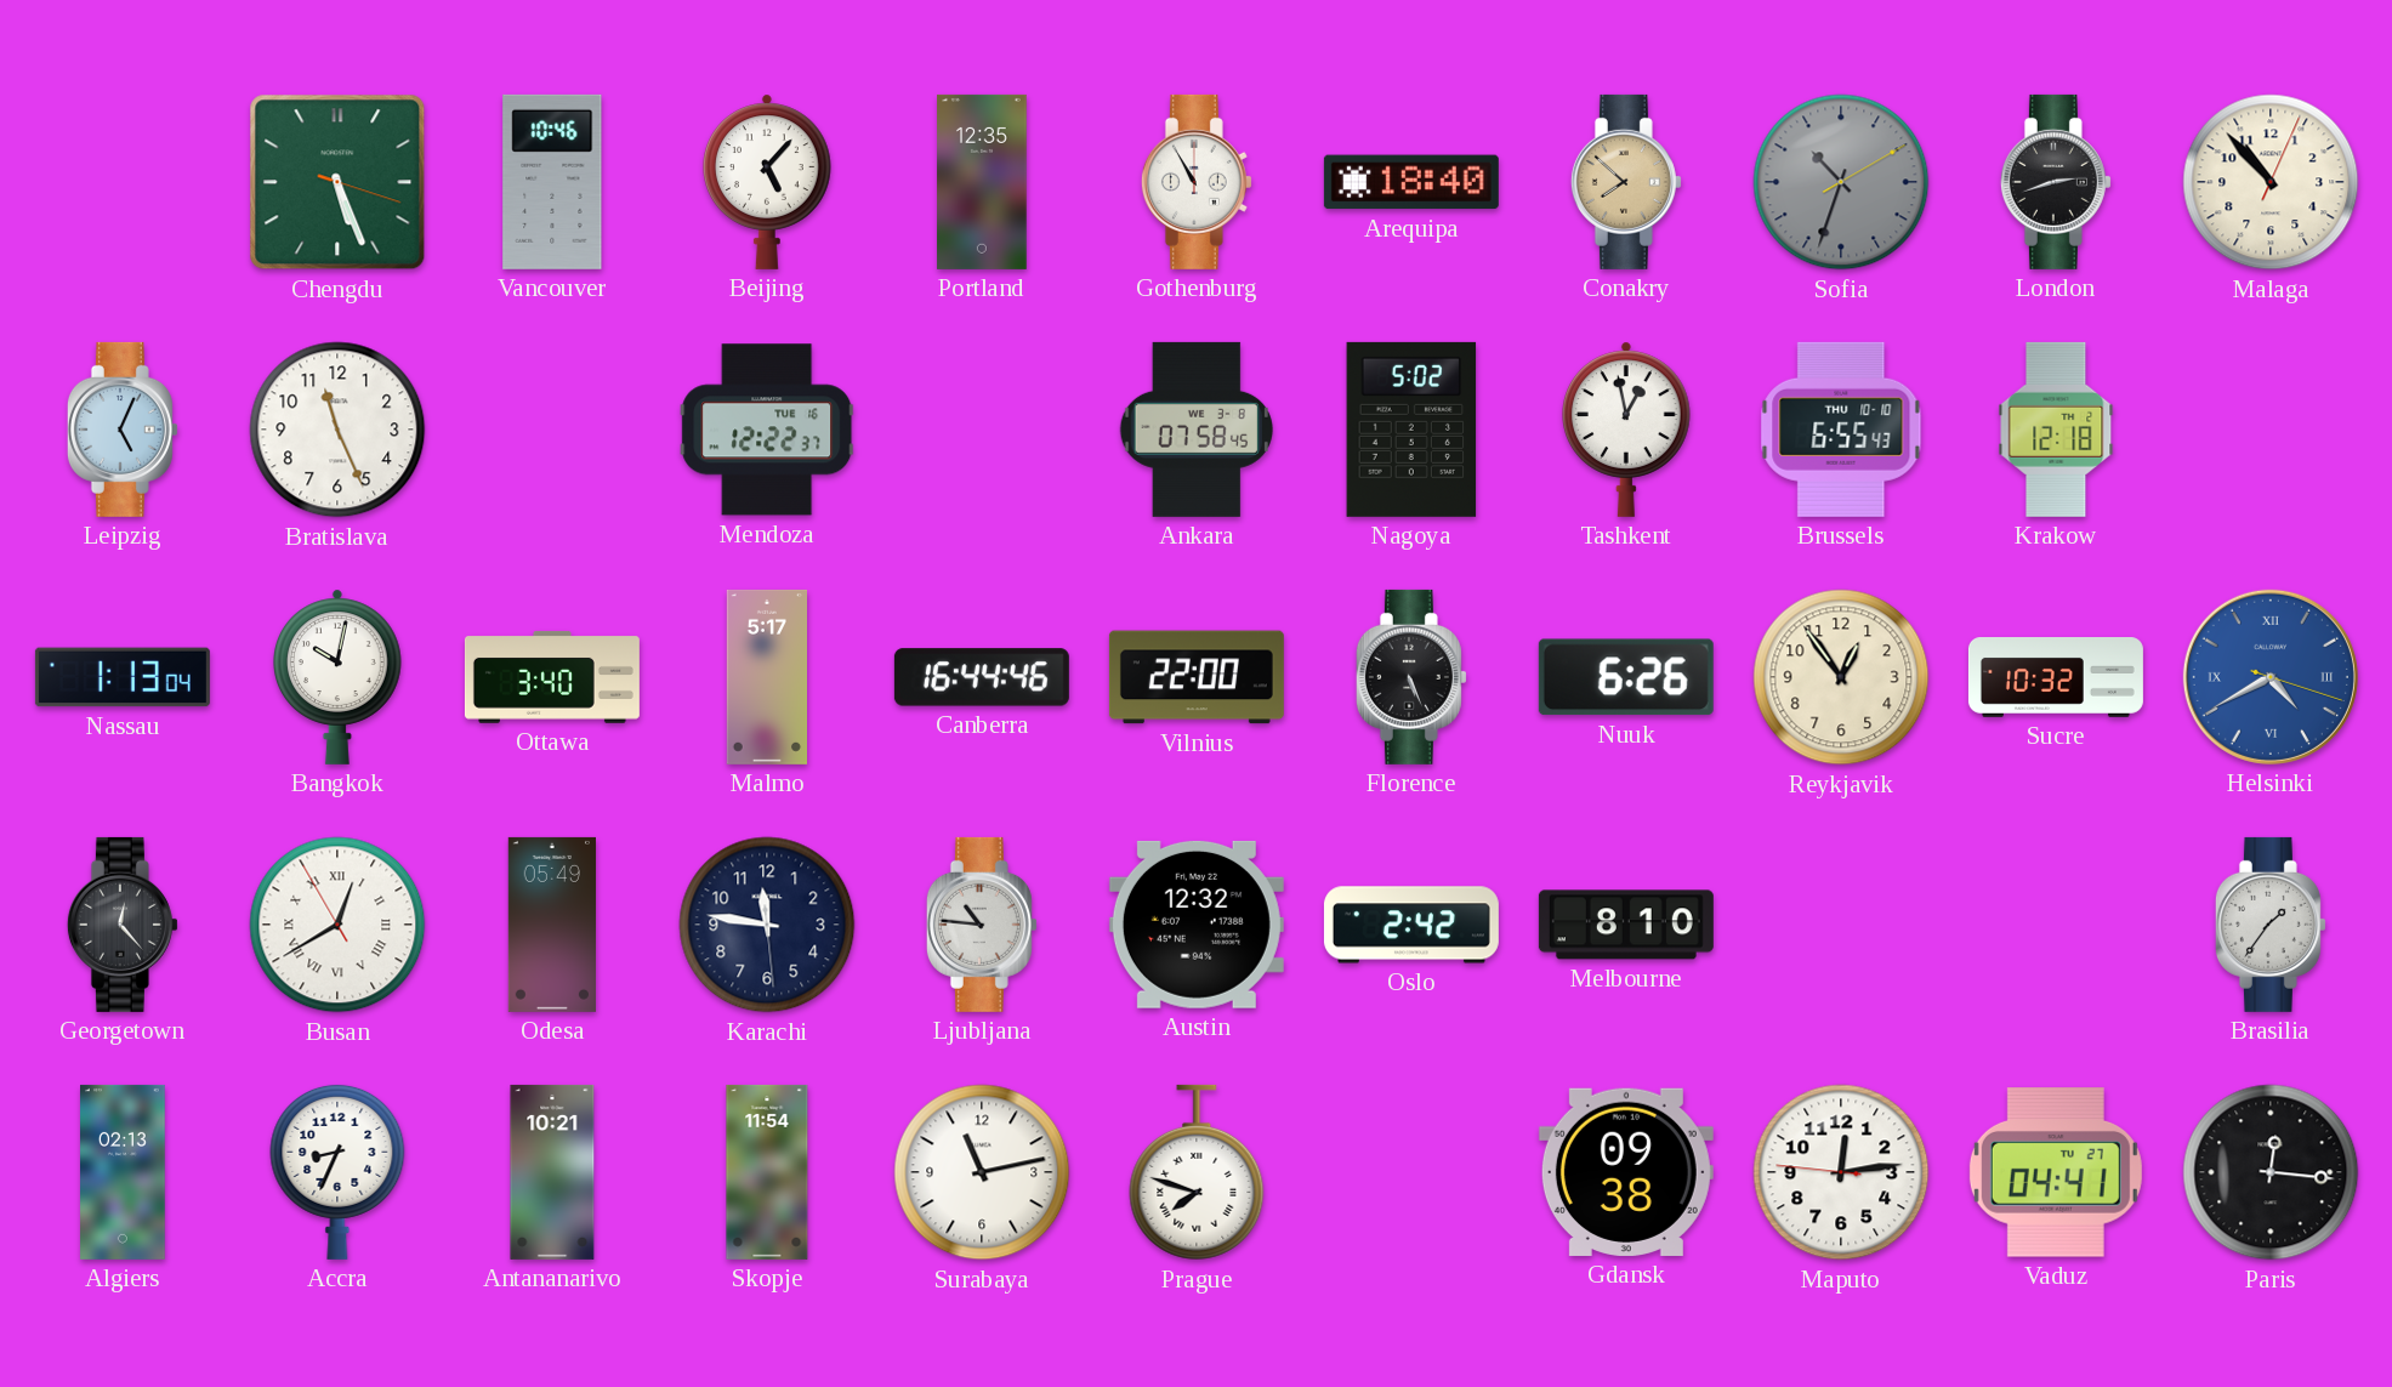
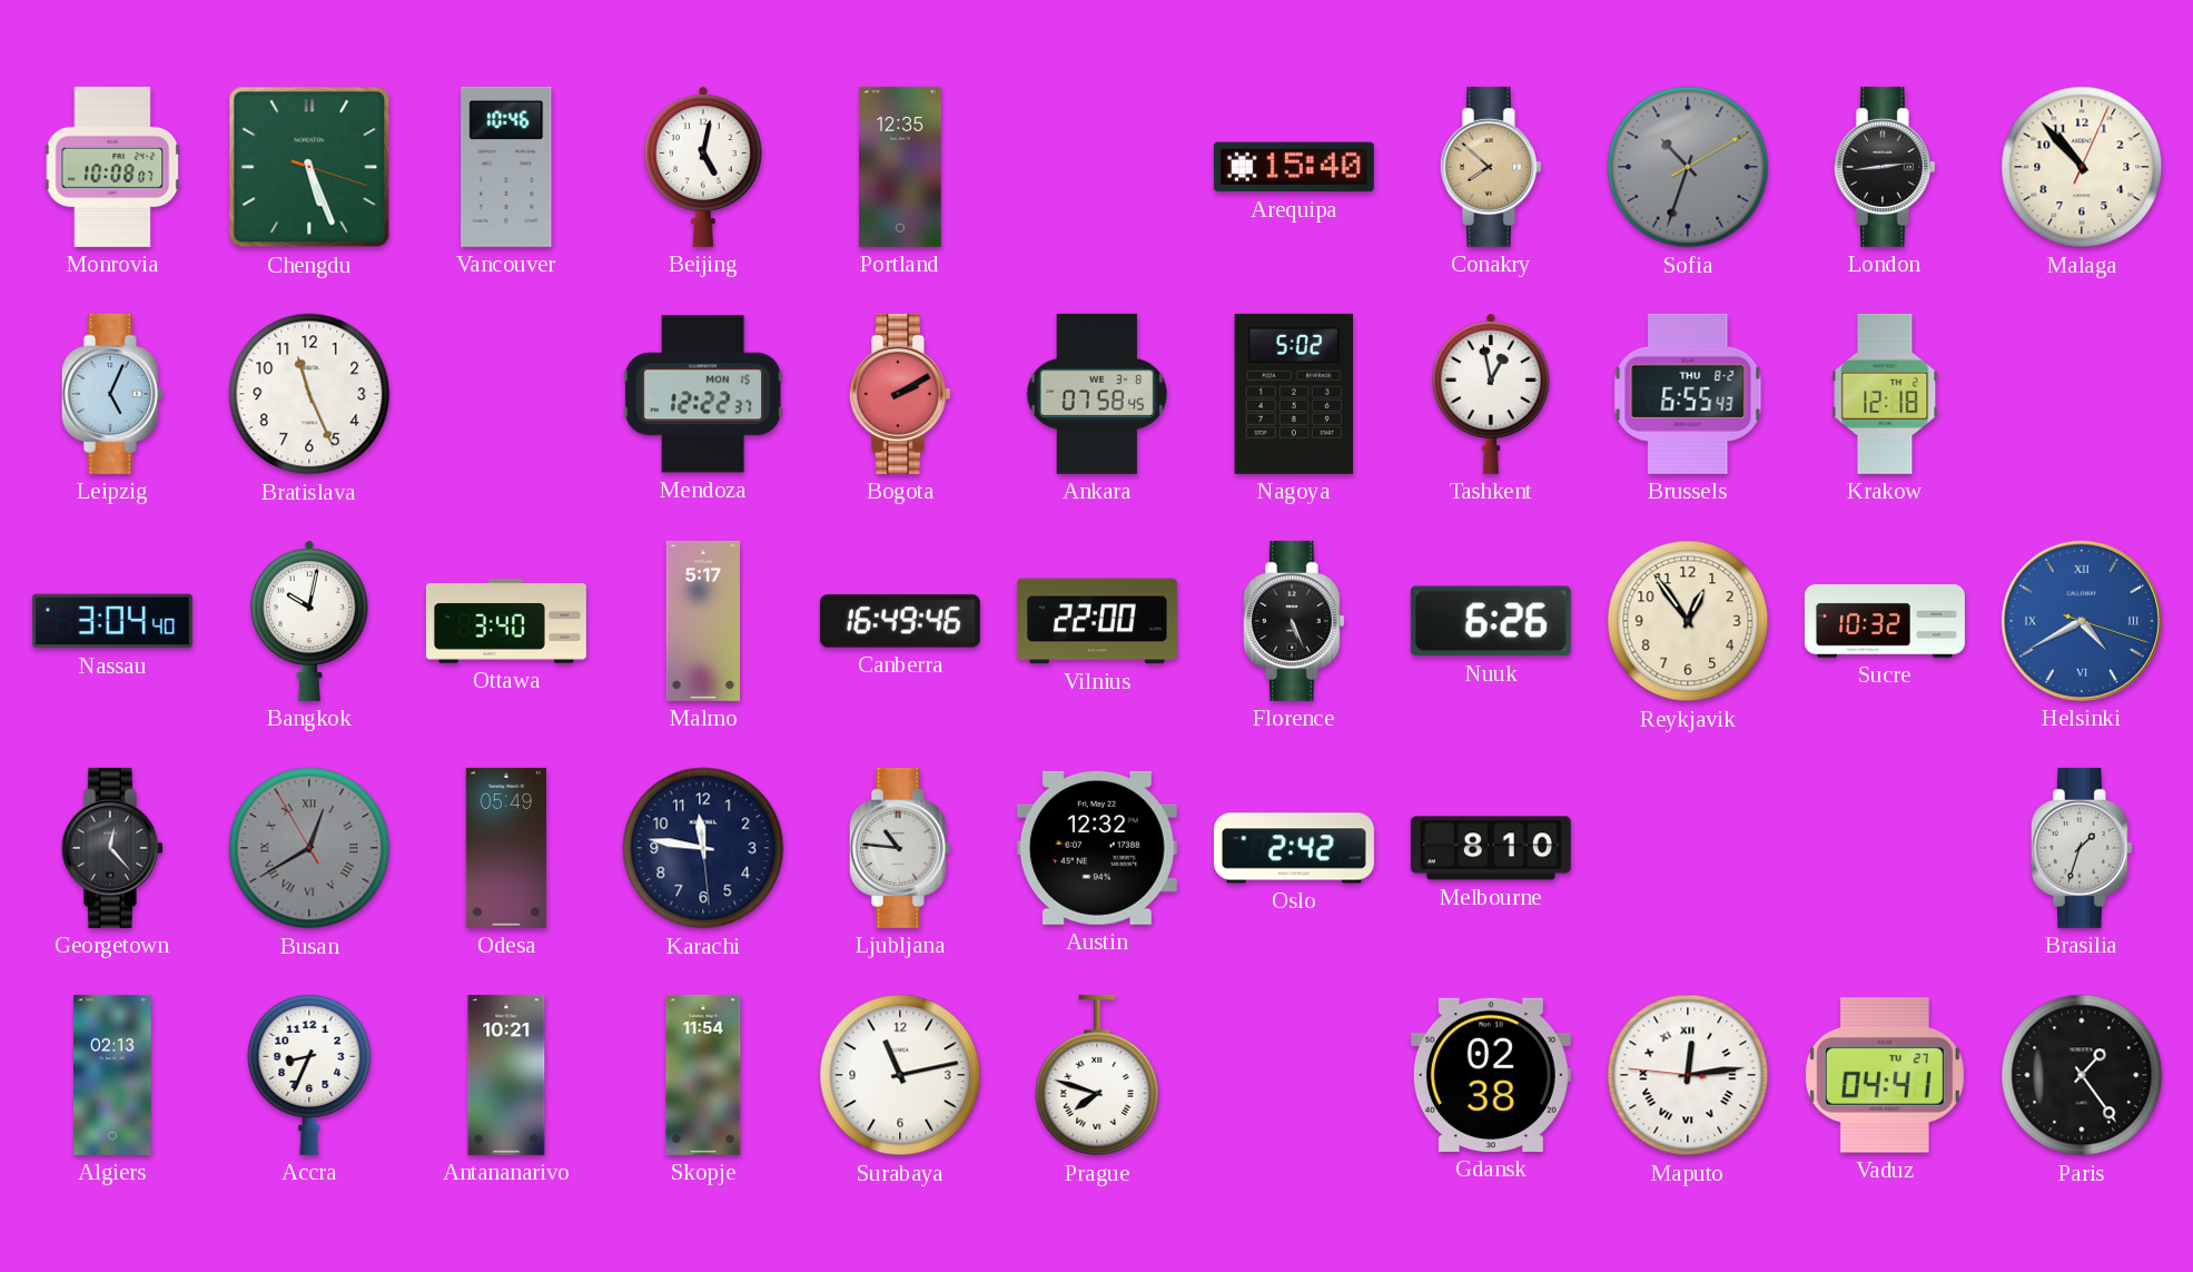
Monrovia: none -> 10:08
Beijing: 5:07 -> 5:02
Gothenburg: 10:55 -> none
Arequipa: 18:40 -> 15:40
London: 2:42 -> 2:44
Mendoza date: TUE 16 -> MON 15
Bogota: none -> 2:10
Brussels date: THU 10-10 -> THU 8-2
Nassau: 1:13 -> 3:04
Canberra: 16:44 -> 16:49
Busan dial: white -> grey
Brasilia: 1:36 -> 1:33
Gdansk: 09:38 -> 02:38
Maputo numerals: Arabic -> Roman
Paris: 12:16 -> 1:24
